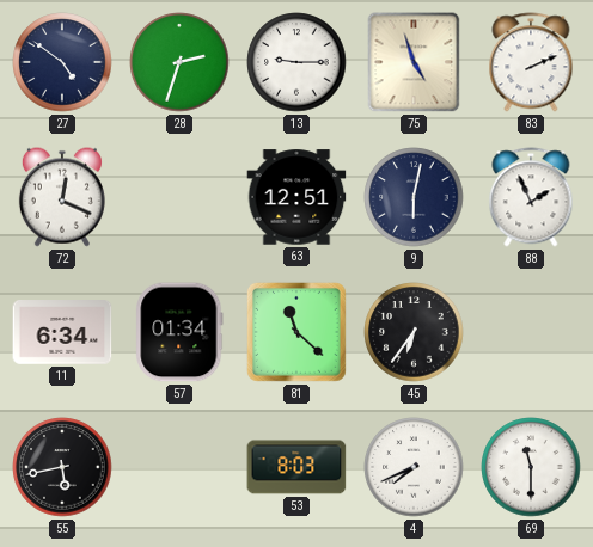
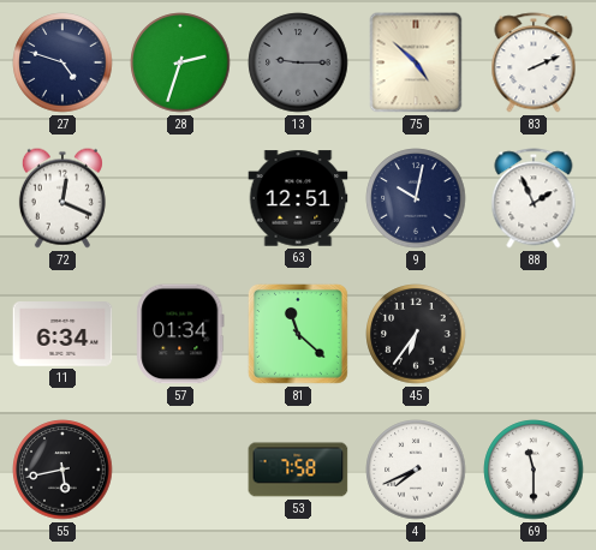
27: 4:51 -> 4:48
13 dial: white -> grey
75: 4:57 -> 4:52
9: 6:02 -> 10:02
53: 8:03 -> 7:58
